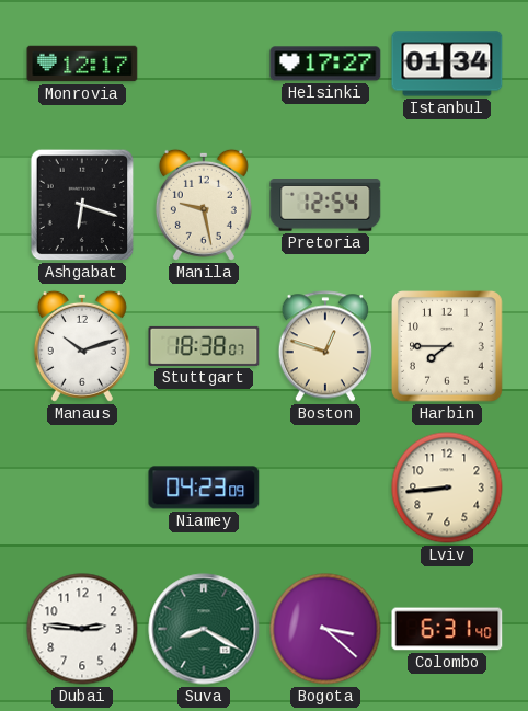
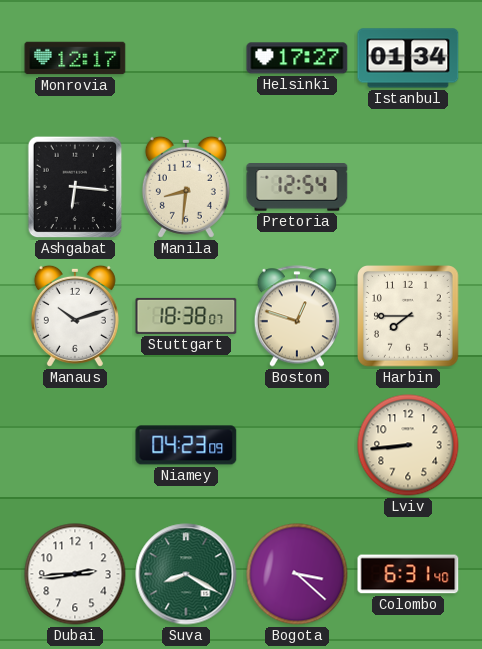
Ashgabat: 6:18 -> 6:16
Manila: 9:28 -> 8:31
Dubai: 2:46 -> 2:44
